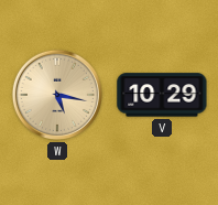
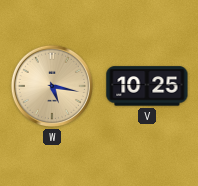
V: 10:29 -> 10:25
